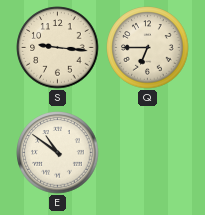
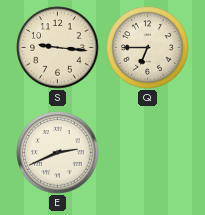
E: 10:51 -> 2:41
